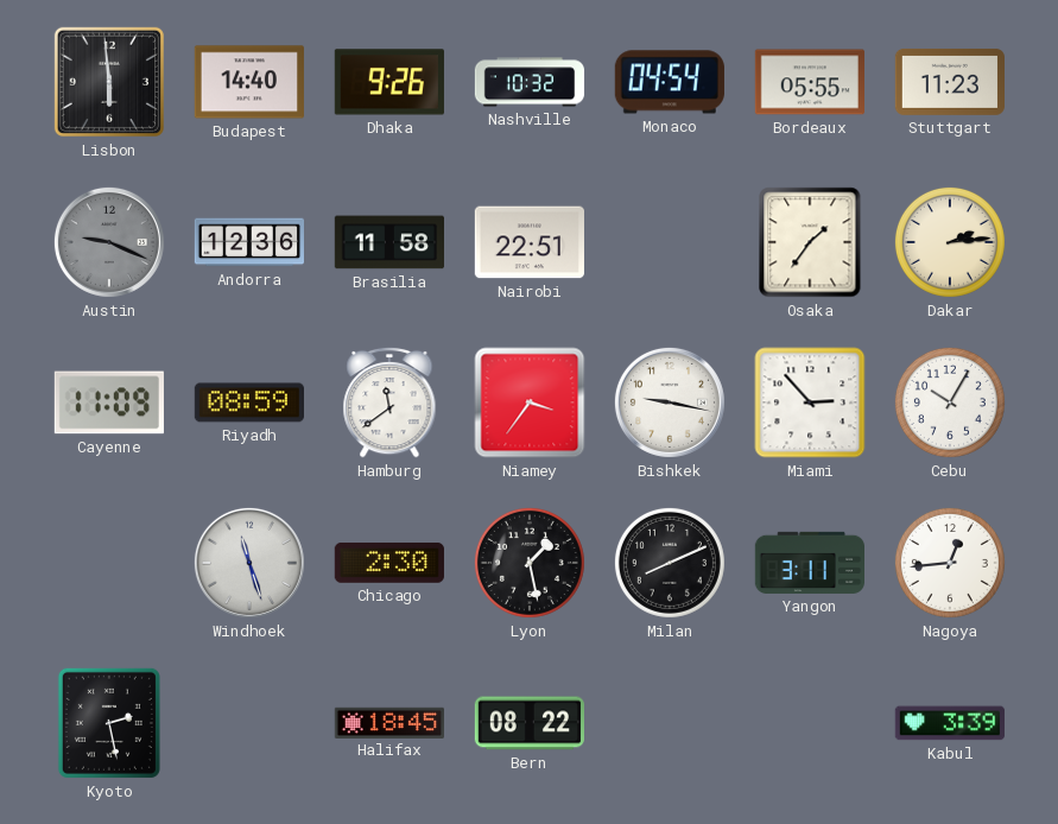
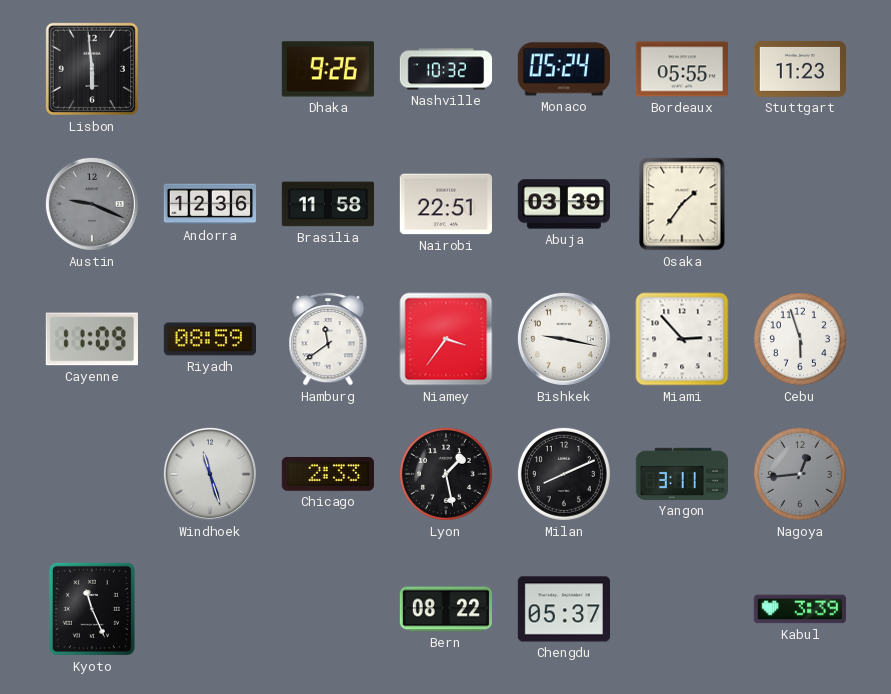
Budapest: 14:40 -> none
Monaco: 04:54 -> 05:24
Abuja: none -> 03:39
Dakar: 2:14 -> none
Cebu: 10:05 -> 5:57
Chicago: 2:30 -> 2:33
Nagoya dial: white -> grey
Kyoto: 2:28 -> 11:26
Halifax: 18:45 -> none
Chengdu: none -> 05:37
